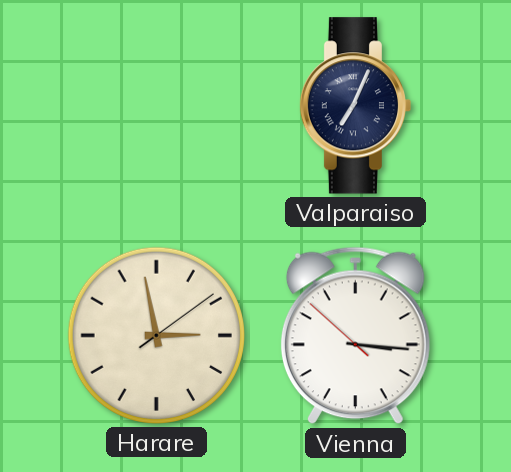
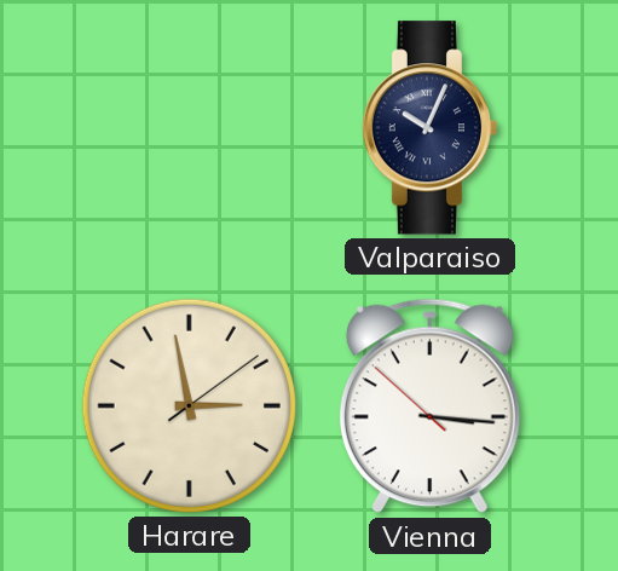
Valparaiso: 7:04 -> 10:04
